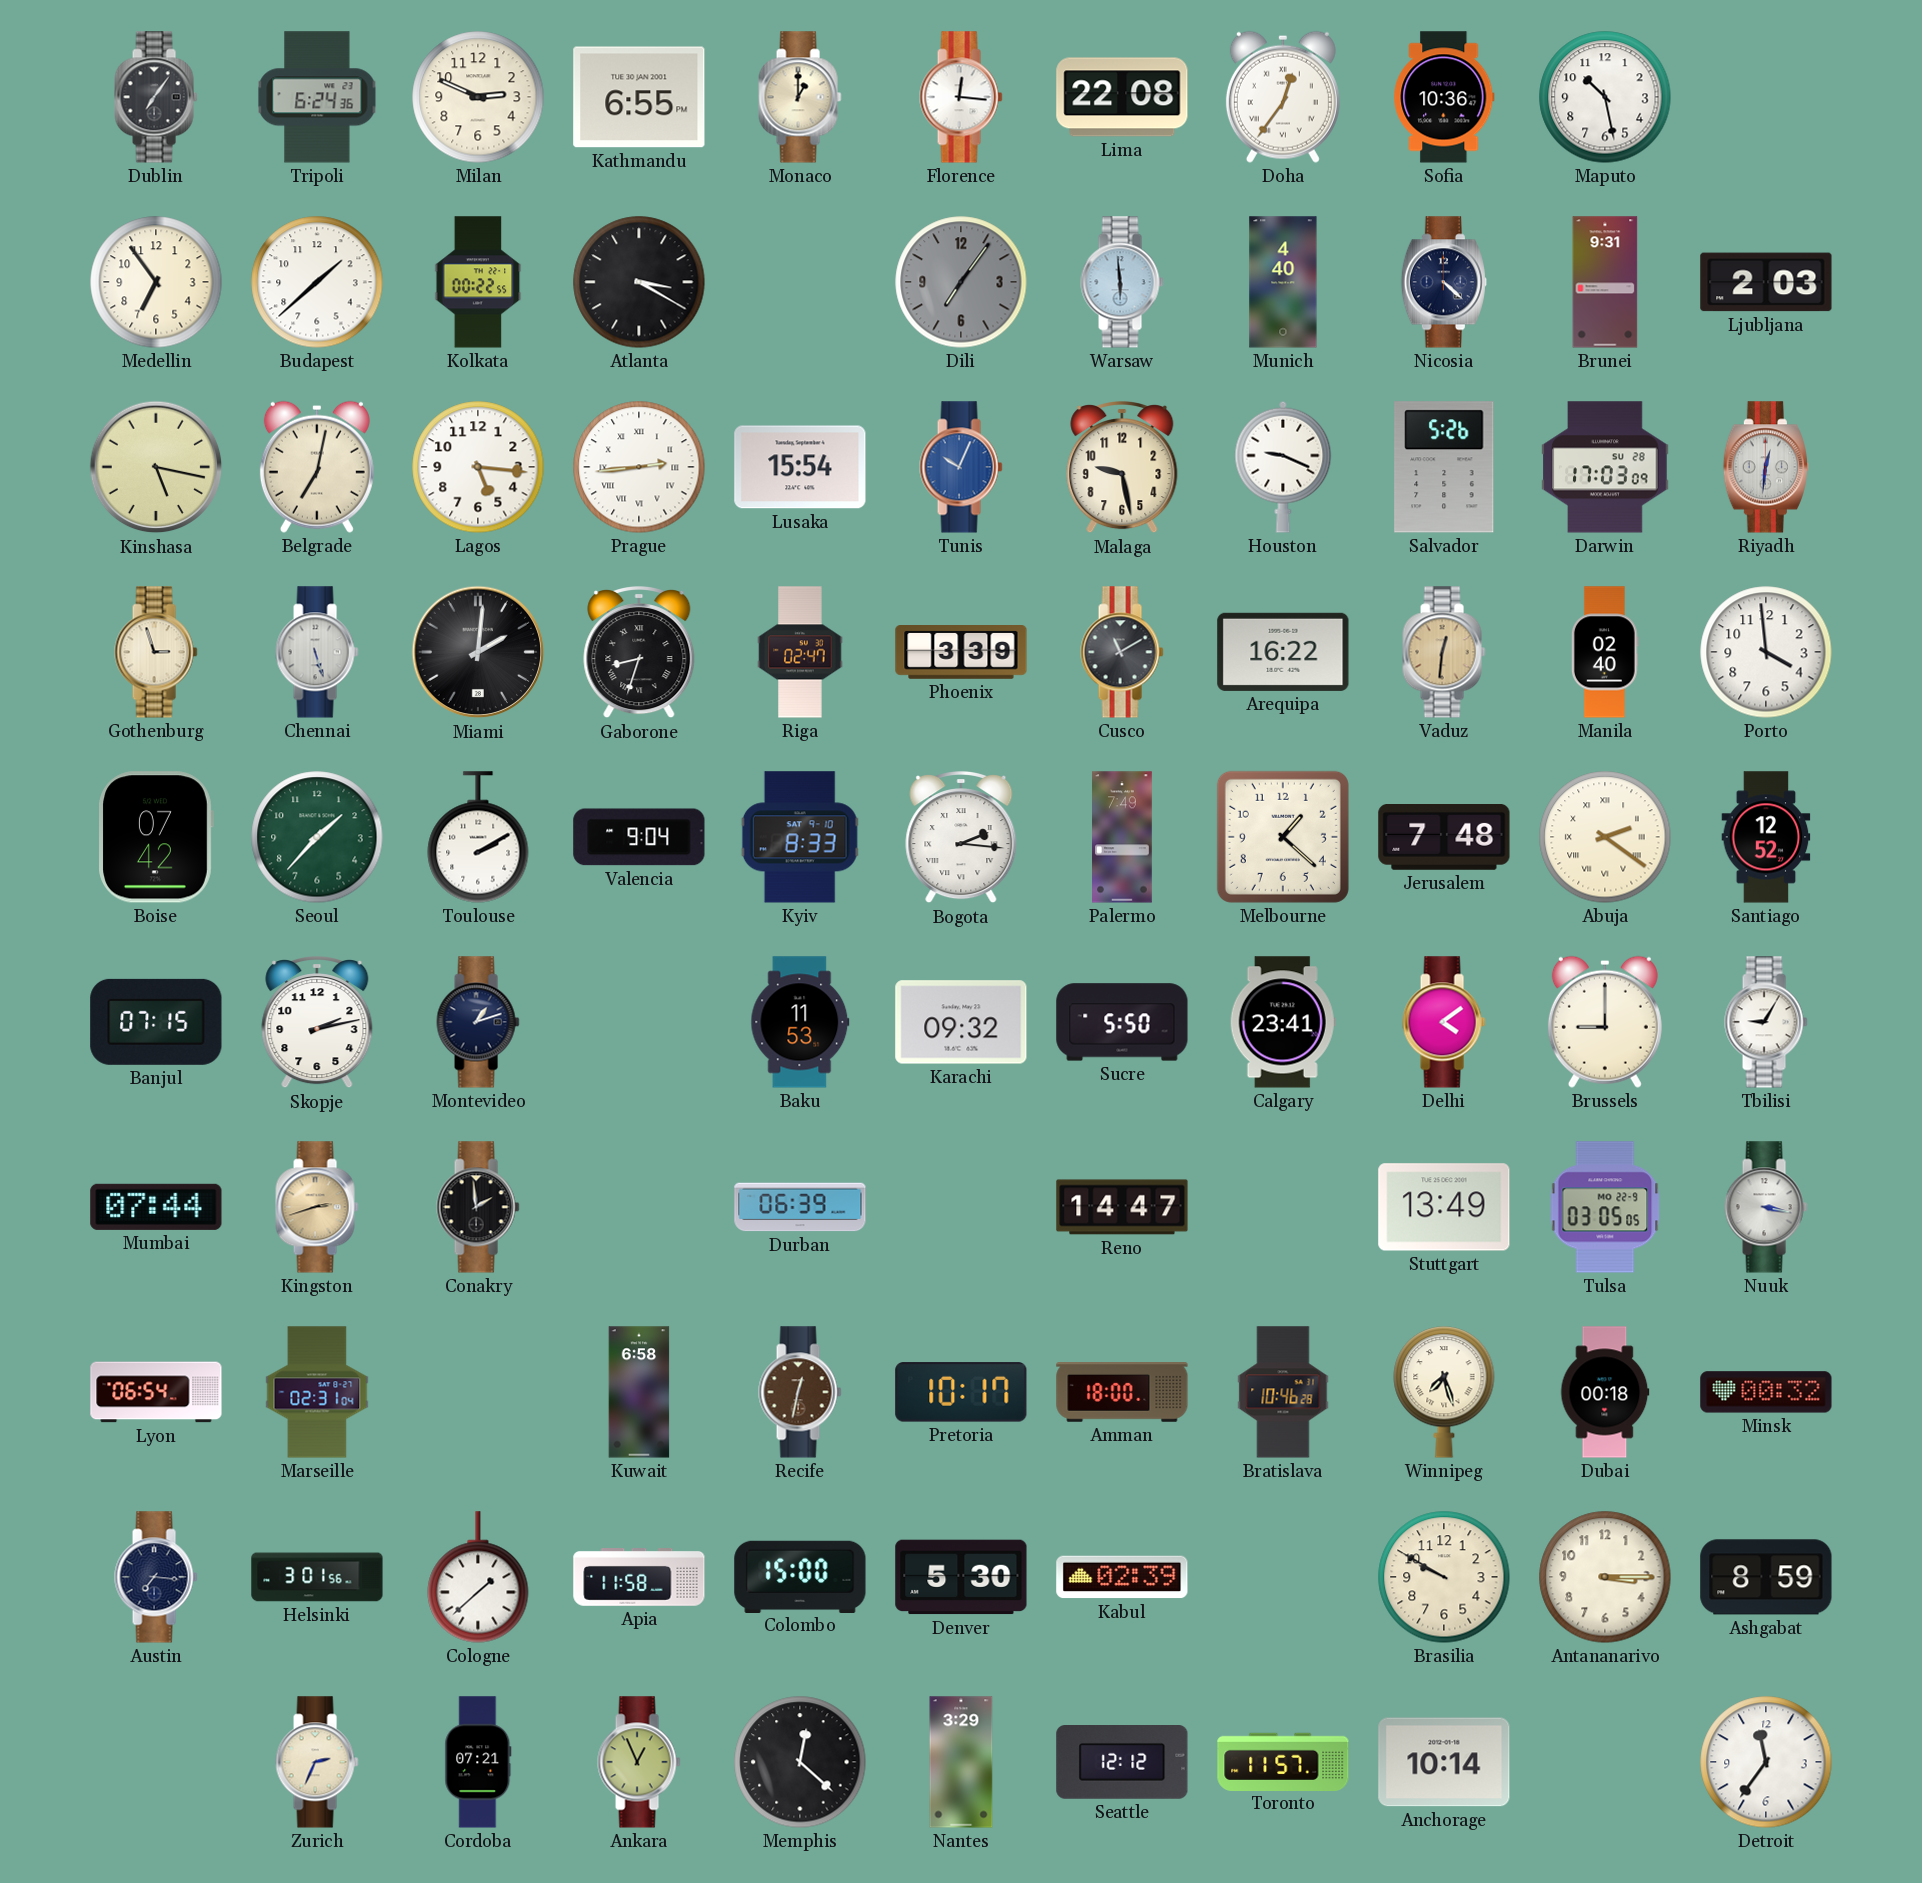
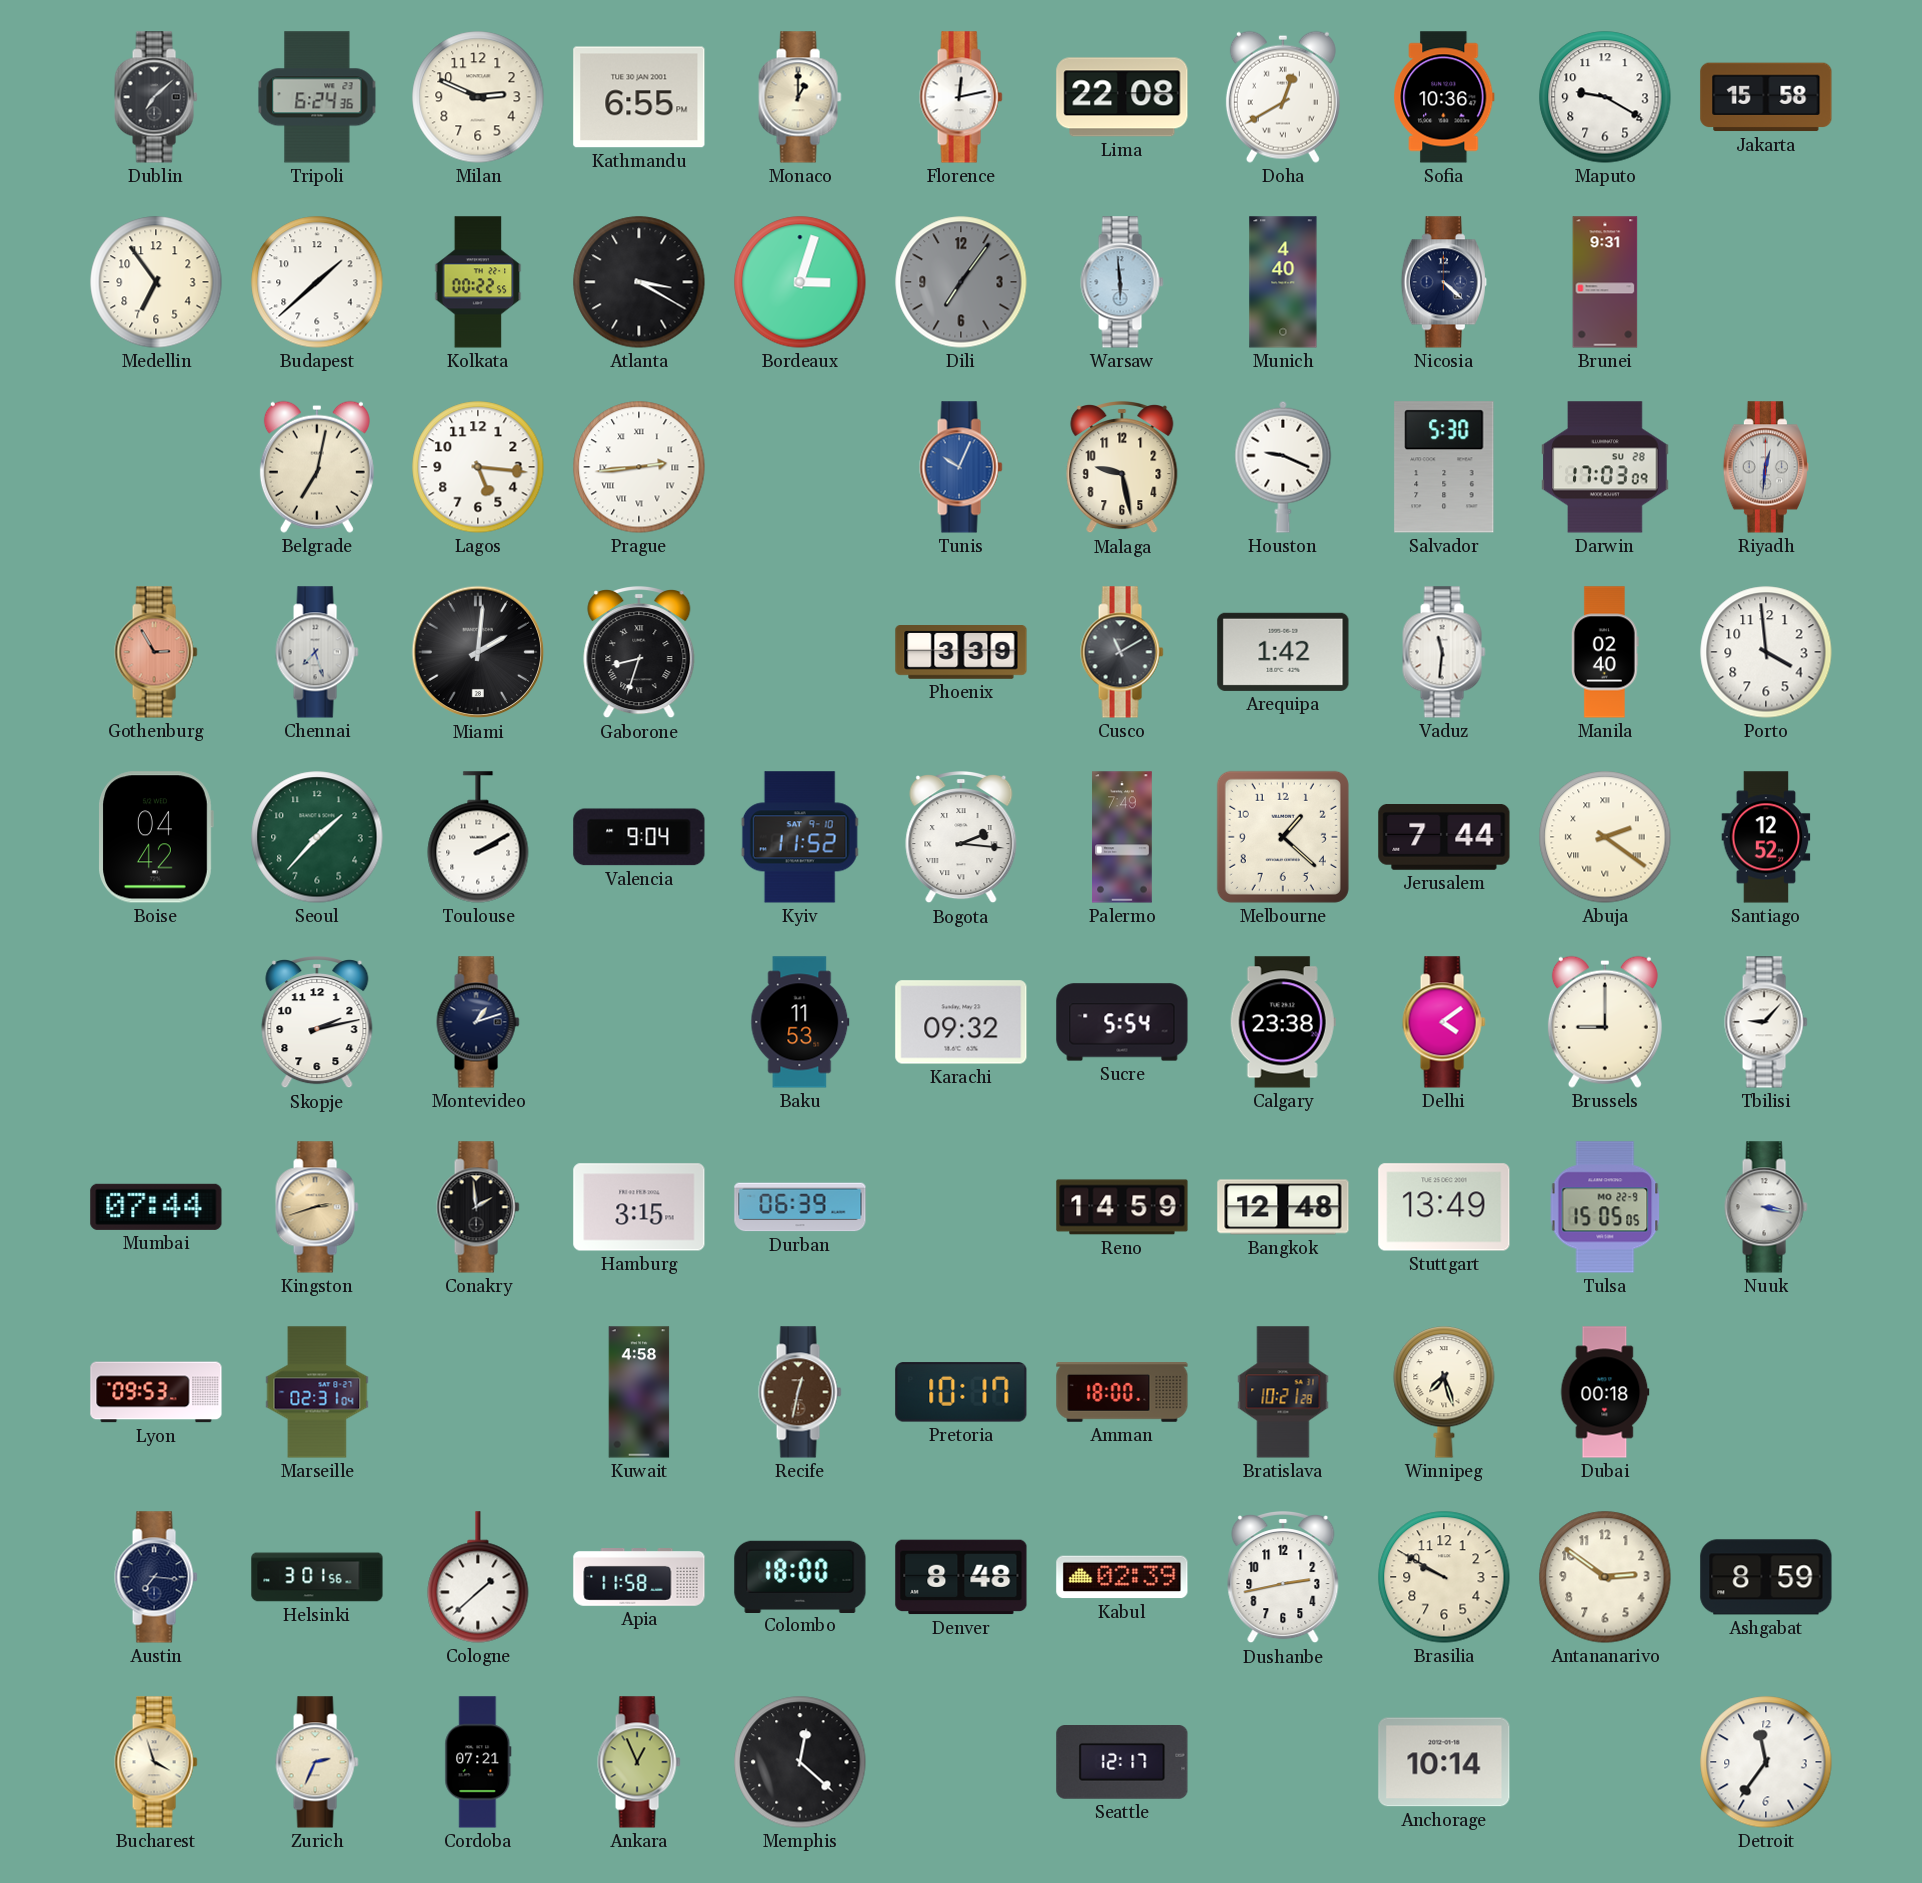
Dublin: 7:06 -> 7:08
Florence: 12:16 -> 12:13
Doha: 12:36 -> 12:40
Maputo: 10:28 -> 9:20
Jakarta: none -> 15:58
Bordeaux: none -> 3:03
Ljubljana: 2:03 -> none
Kinshasa: 5:17 -> none
Lusaka: 15:54 -> none
Salvador: 5:26 -> 5:30
Gothenburg: 2:57 -> 2:55
Gothenburg dial: cream -> salmon
Chennai: 5:27 -> 7:27
Riga: 02:47 -> none
Arequipa: 16:22 -> 1:42
Vaduz: 12:31 -> 11:31
Vaduz dial: champagne -> white
Boise: 07:42 -> 04:42
Kyiv: 8:33 -> 11:52
Jerusalem: 7:48 -> 7:44
Banjul: 07:15 -> none
Sucre: 5:50 -> 5:54
Calgary: 23:41 -> 23:38
Tbilisi: 9:05 -> 9:07
Hamburg: none -> 3:15
Reno: 14:47 -> 14:59
Bangkok: none -> 12:48
Tulsa: 03:05 -> 15:05
Lyon: 06:54 -> 09:53
Kuwait: 6:58 -> 4:58
Bratislava: 10:46 -> 10:21
Minsk: 00:32 -> none
Colombo: 15:00 -> 18:00
Denver: 5:30 -> 8:48
Dushanbe: none -> 2:43
Antananarivo: 3:15 -> 2:51
Bucharest: none -> 3:57
Nantes: 3:29 -> none
Seattle: 12:12 -> 12:17
Toronto: 11:57 -> none
